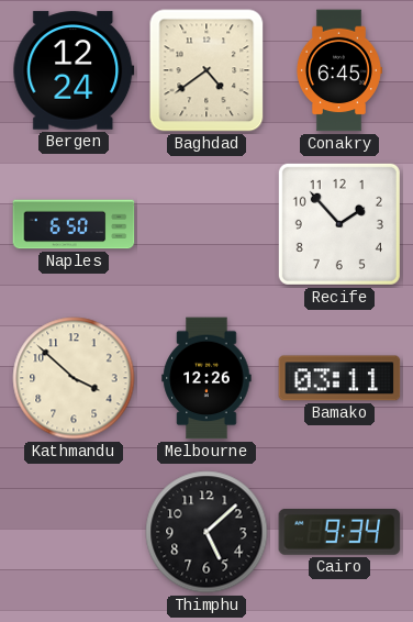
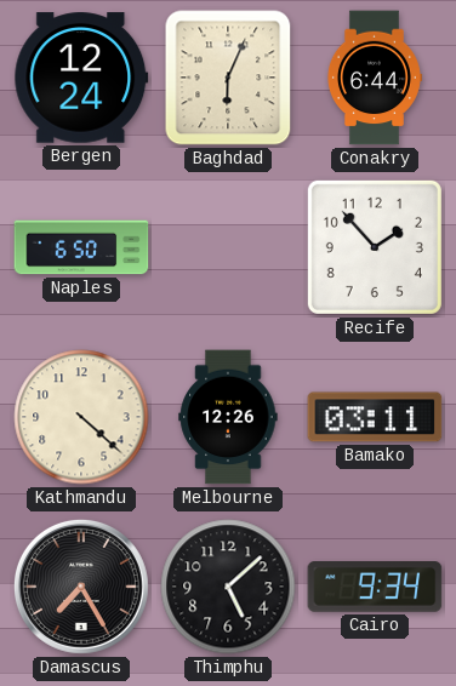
Baghdad: 4:39 -> 6:04
Conakry: 6:45 -> 6:44
Kathmandu: 3:52 -> 4:22
Damascus: none -> 7:25
